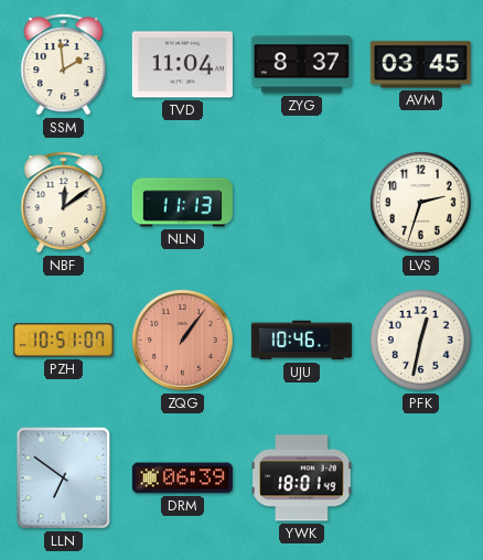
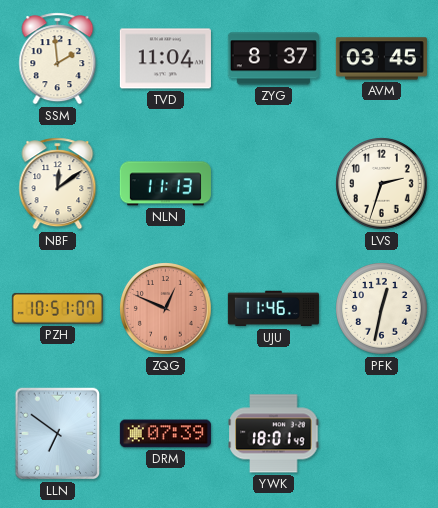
ZQG: 1:06 -> 12:49
UJU: 10:46 -> 11:46
DRM: 06:39 -> 07:39
